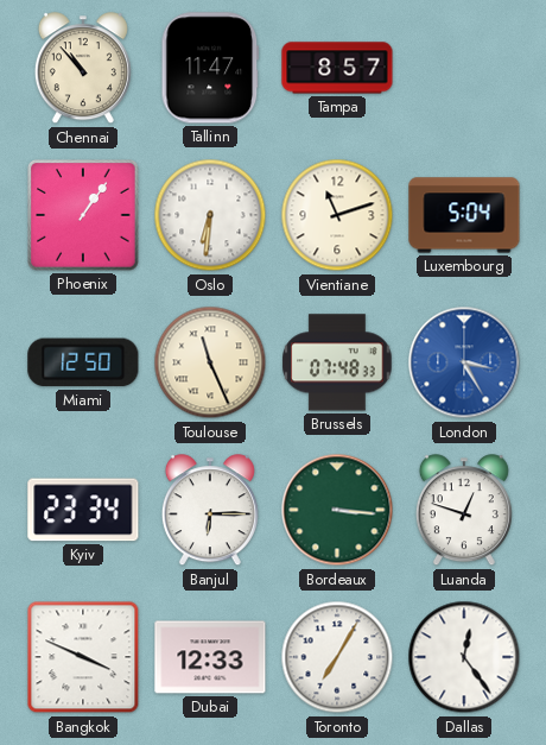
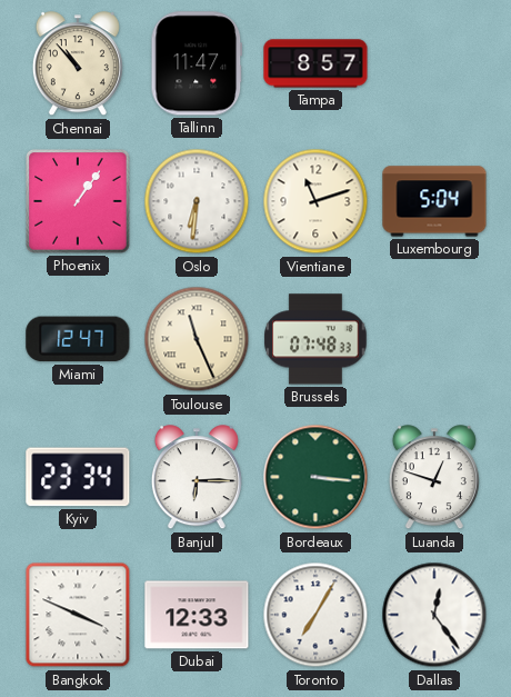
Miami: 12:50 -> 12:47
London: 3:25 -> none
